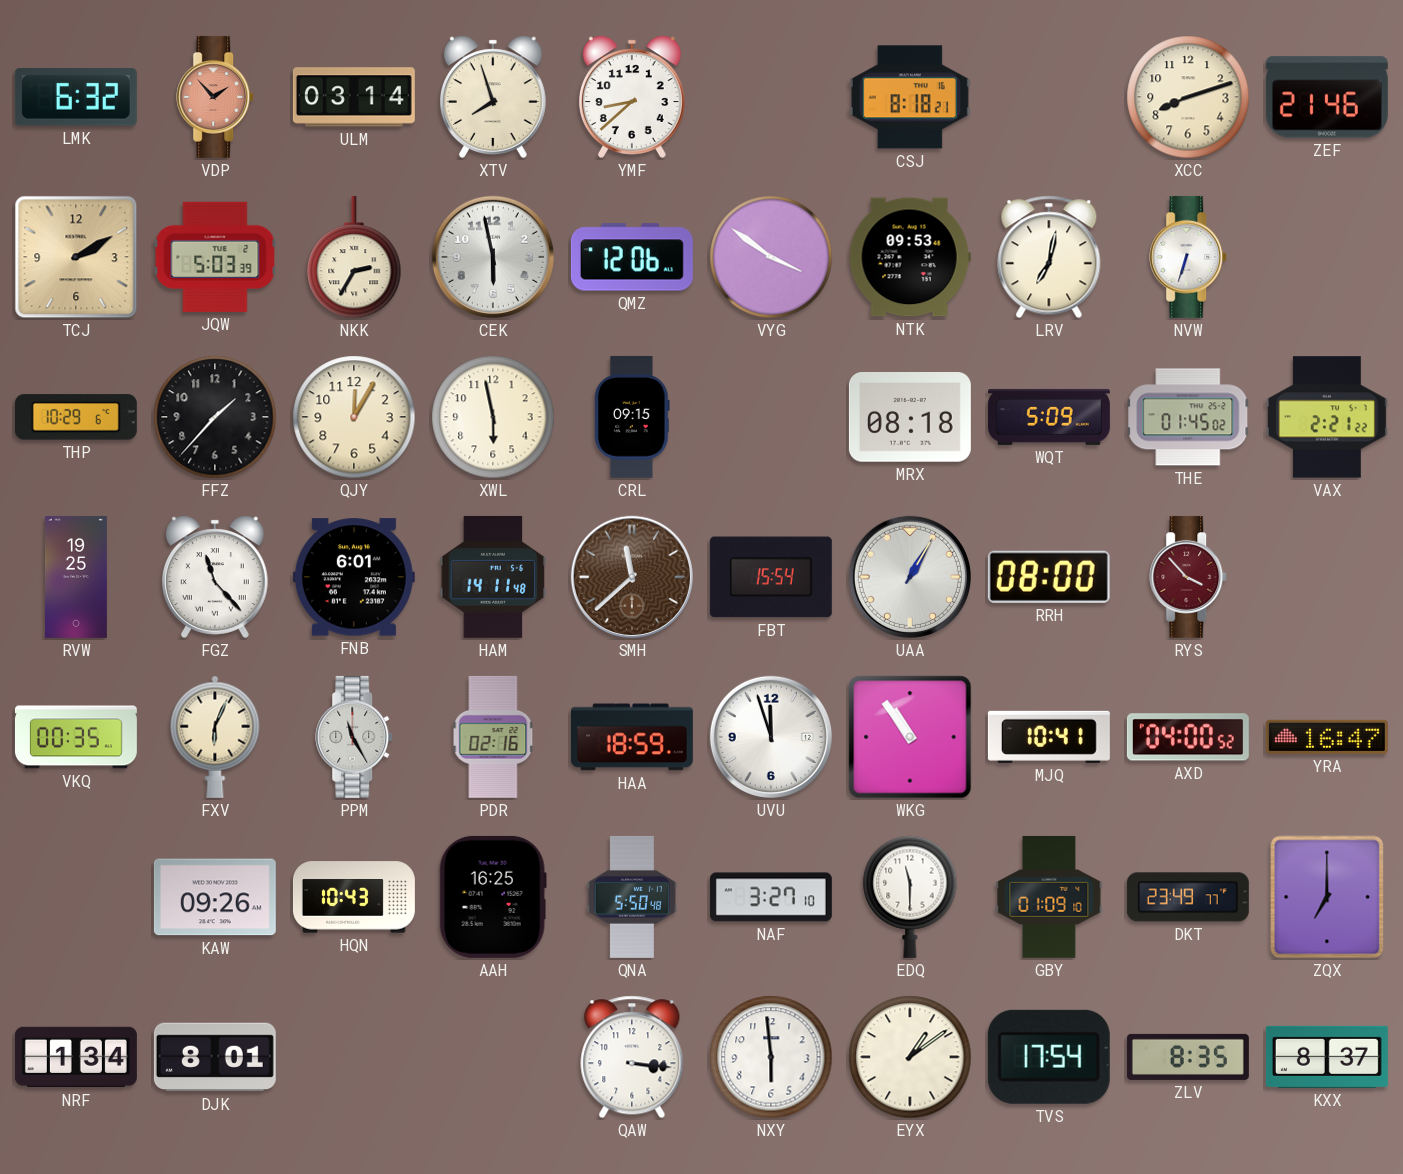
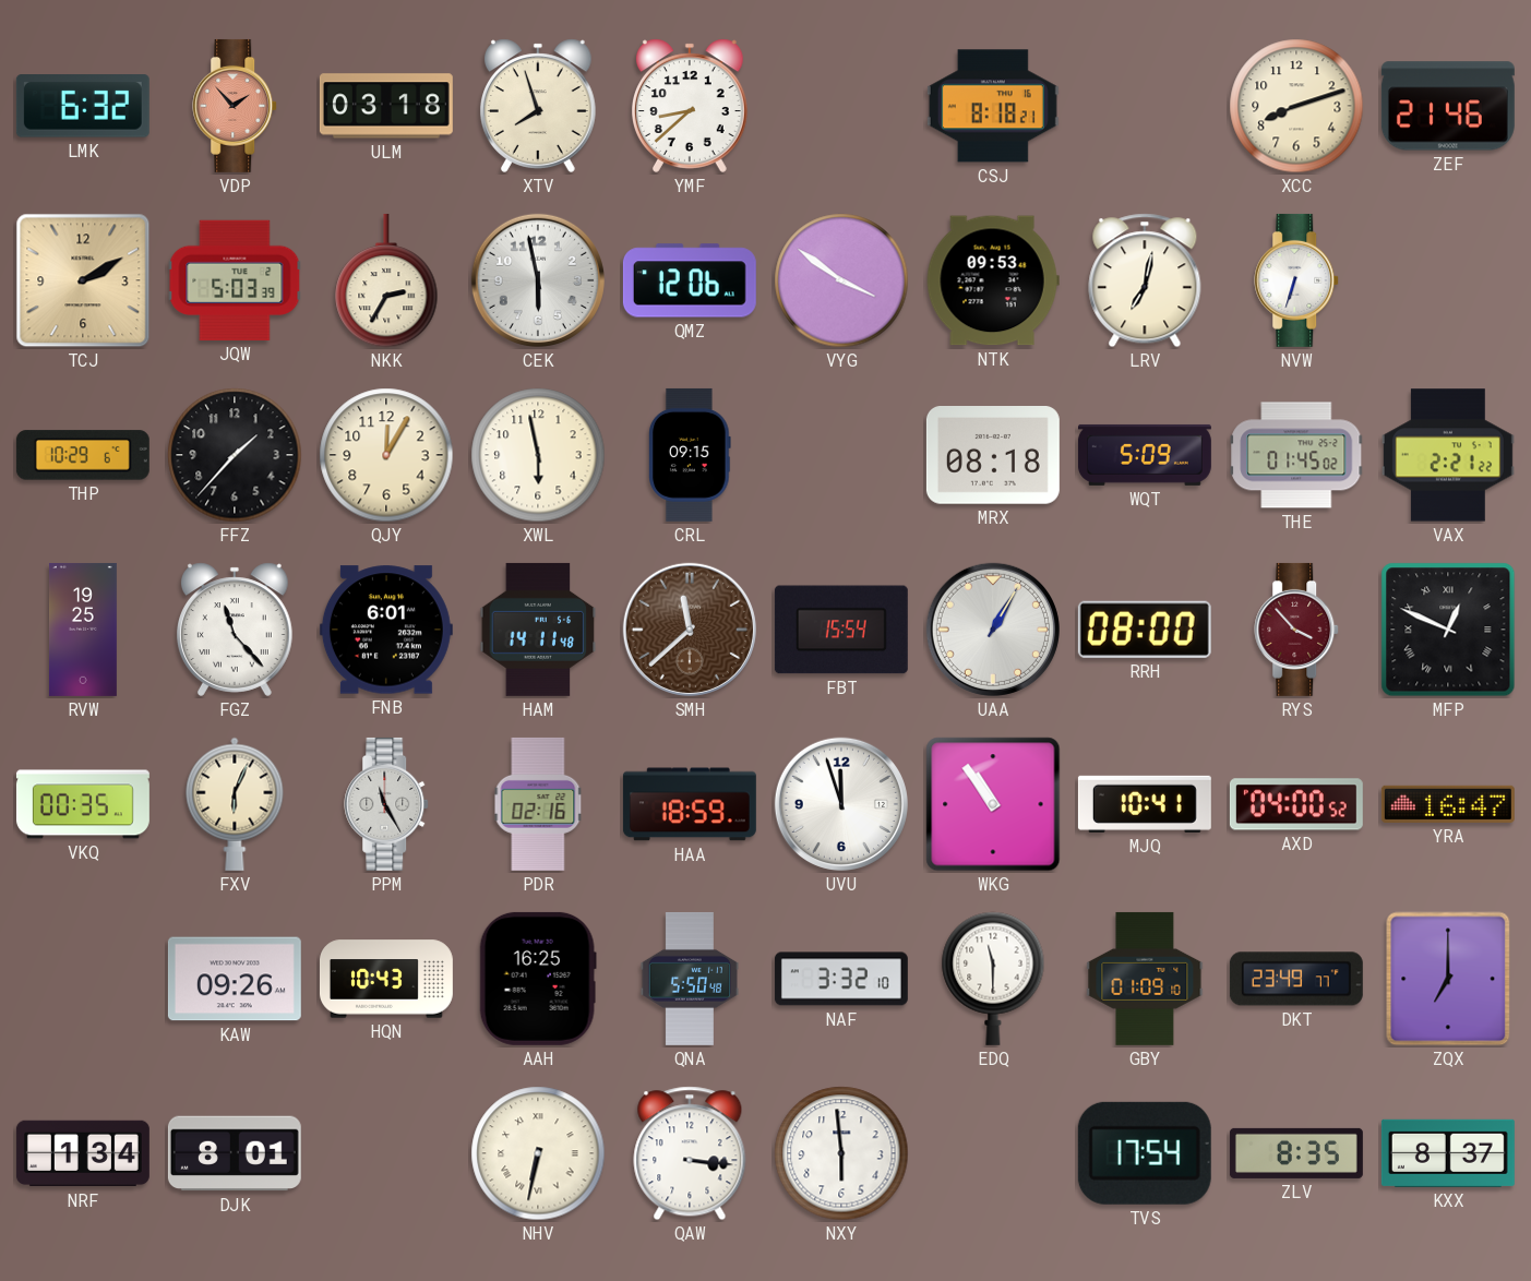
ULM: 03:14 -> 03:18
MFP: none -> 12:49
NAF: 3:27 -> 3:32
NHV: none -> 6:32
EYX: 1:09 -> none
